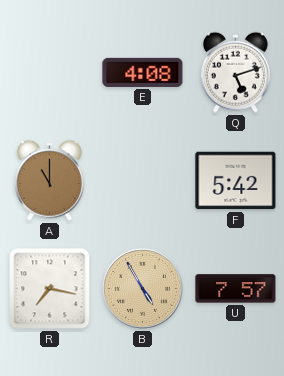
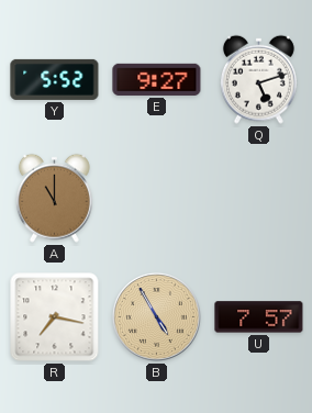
Y: none -> 5:52
E: 4:08 -> 9:27
F: 5:42 -> none
